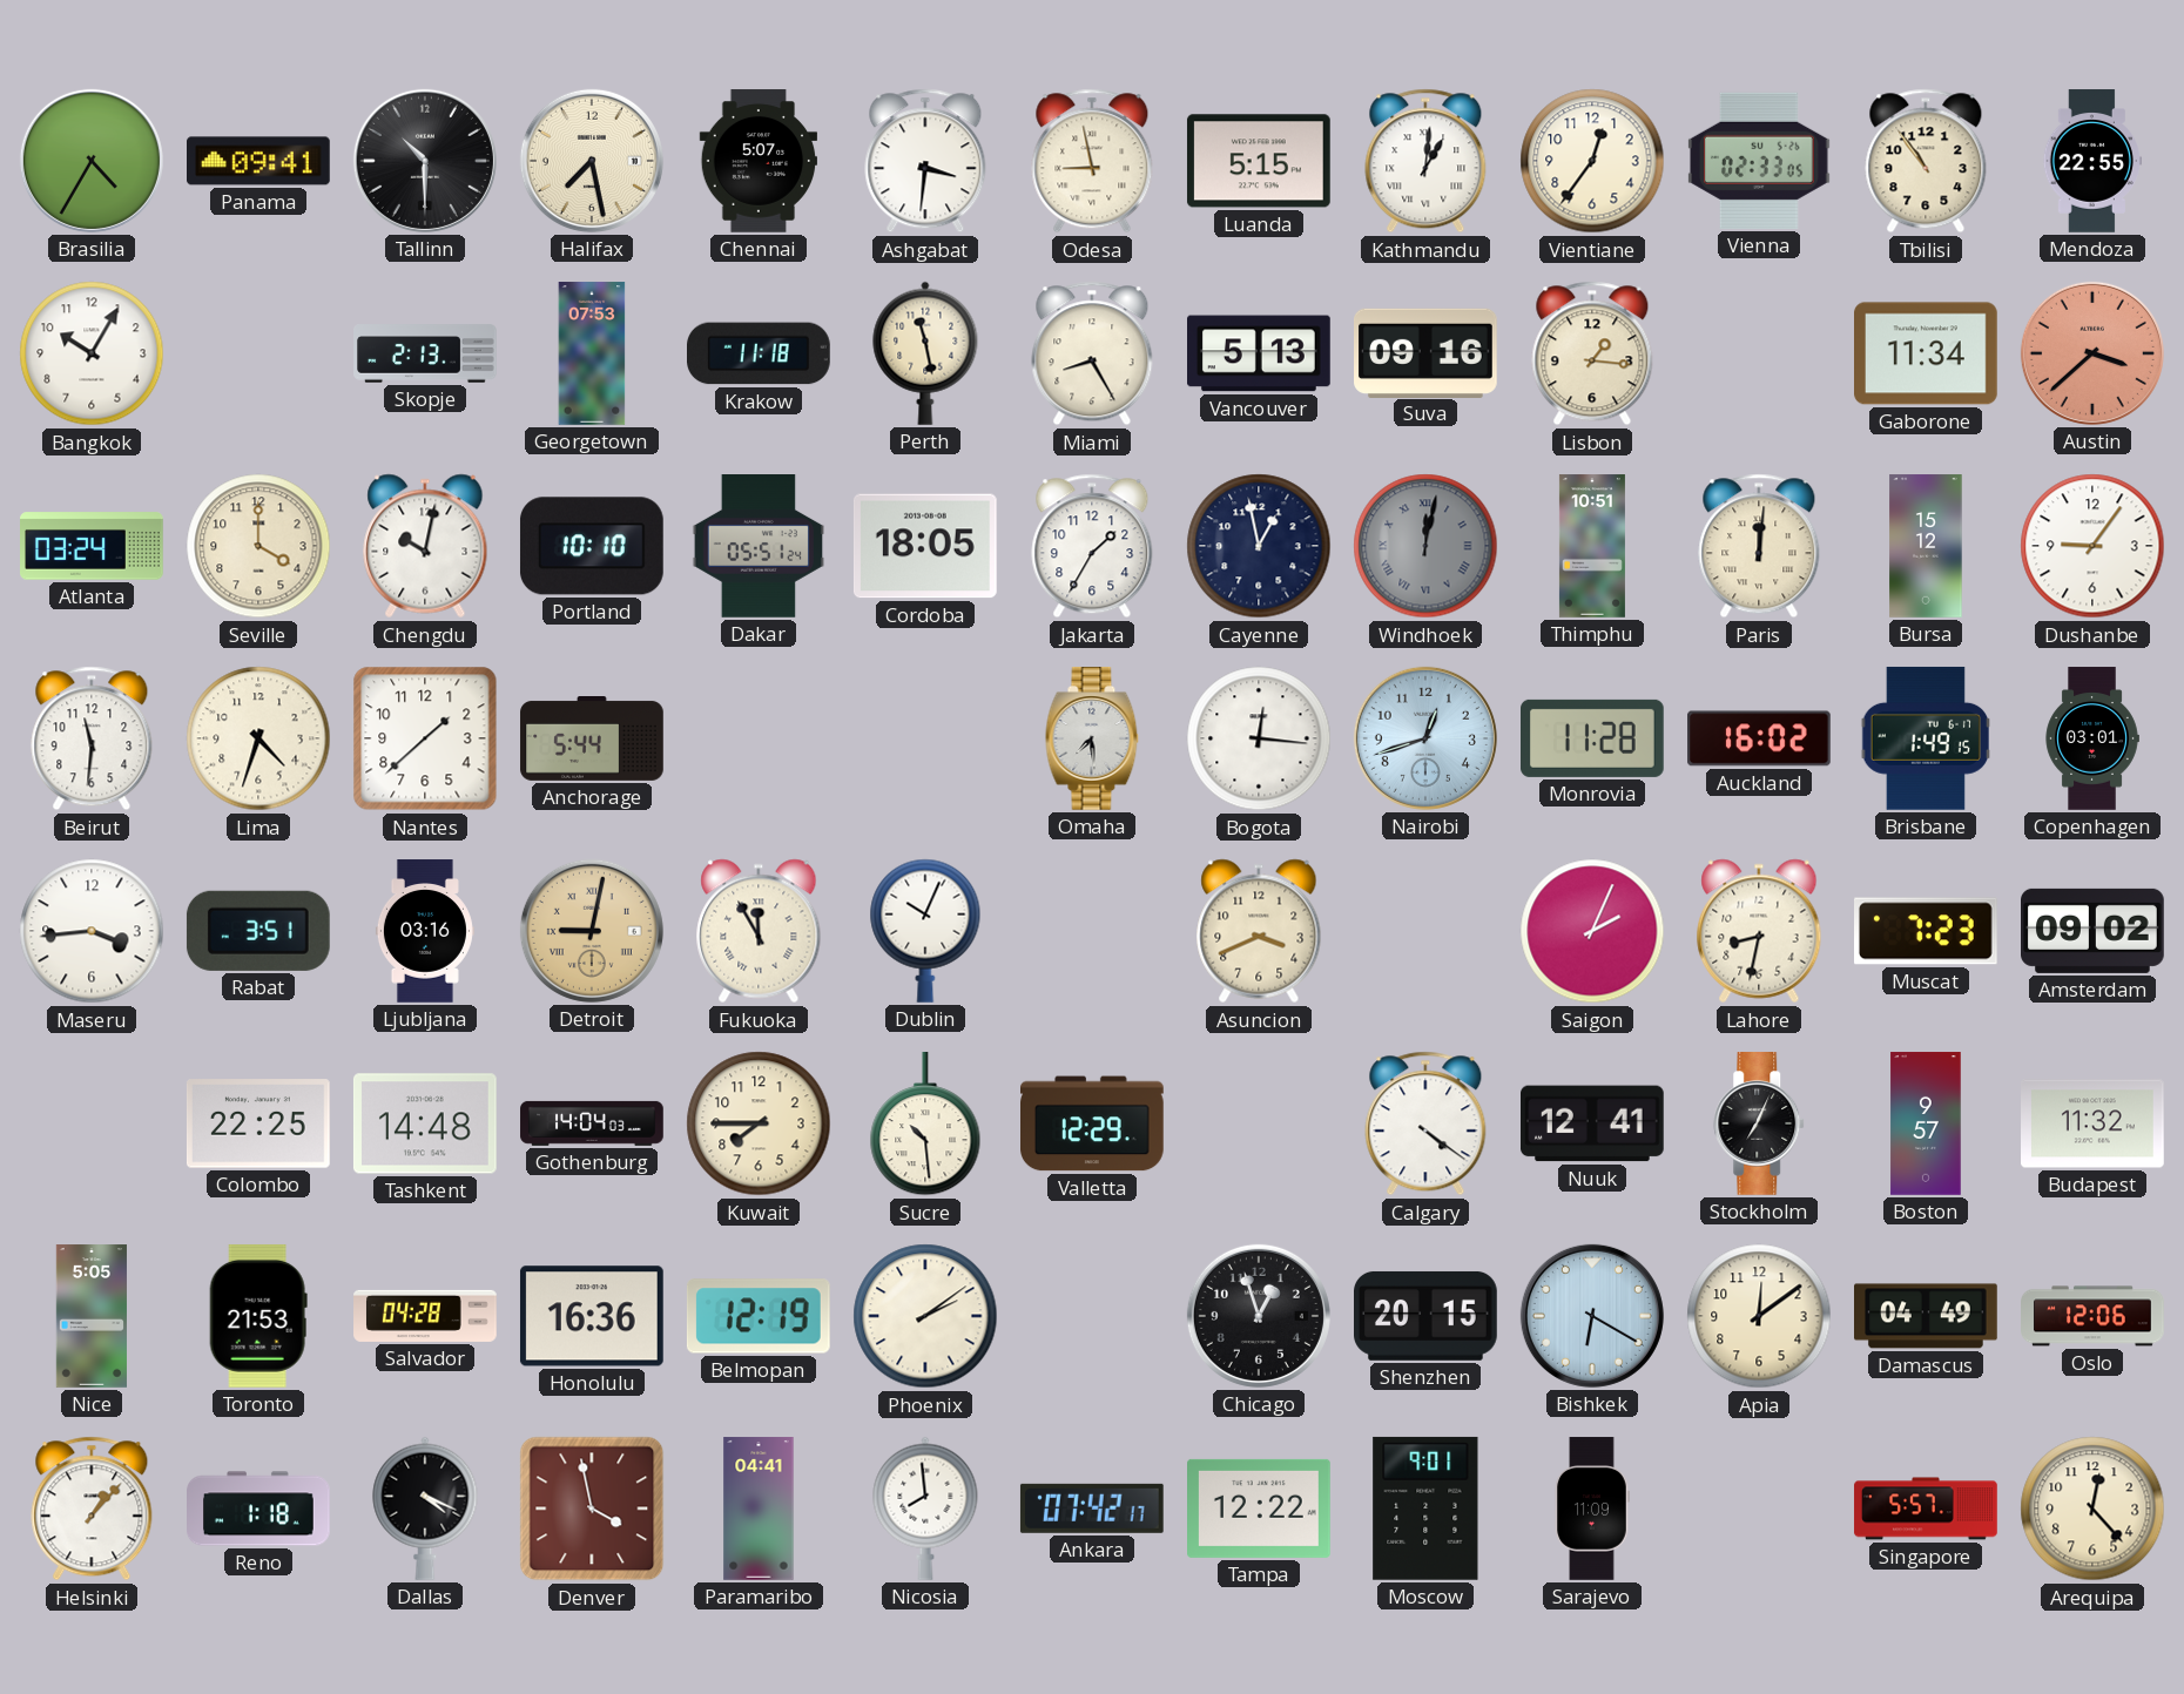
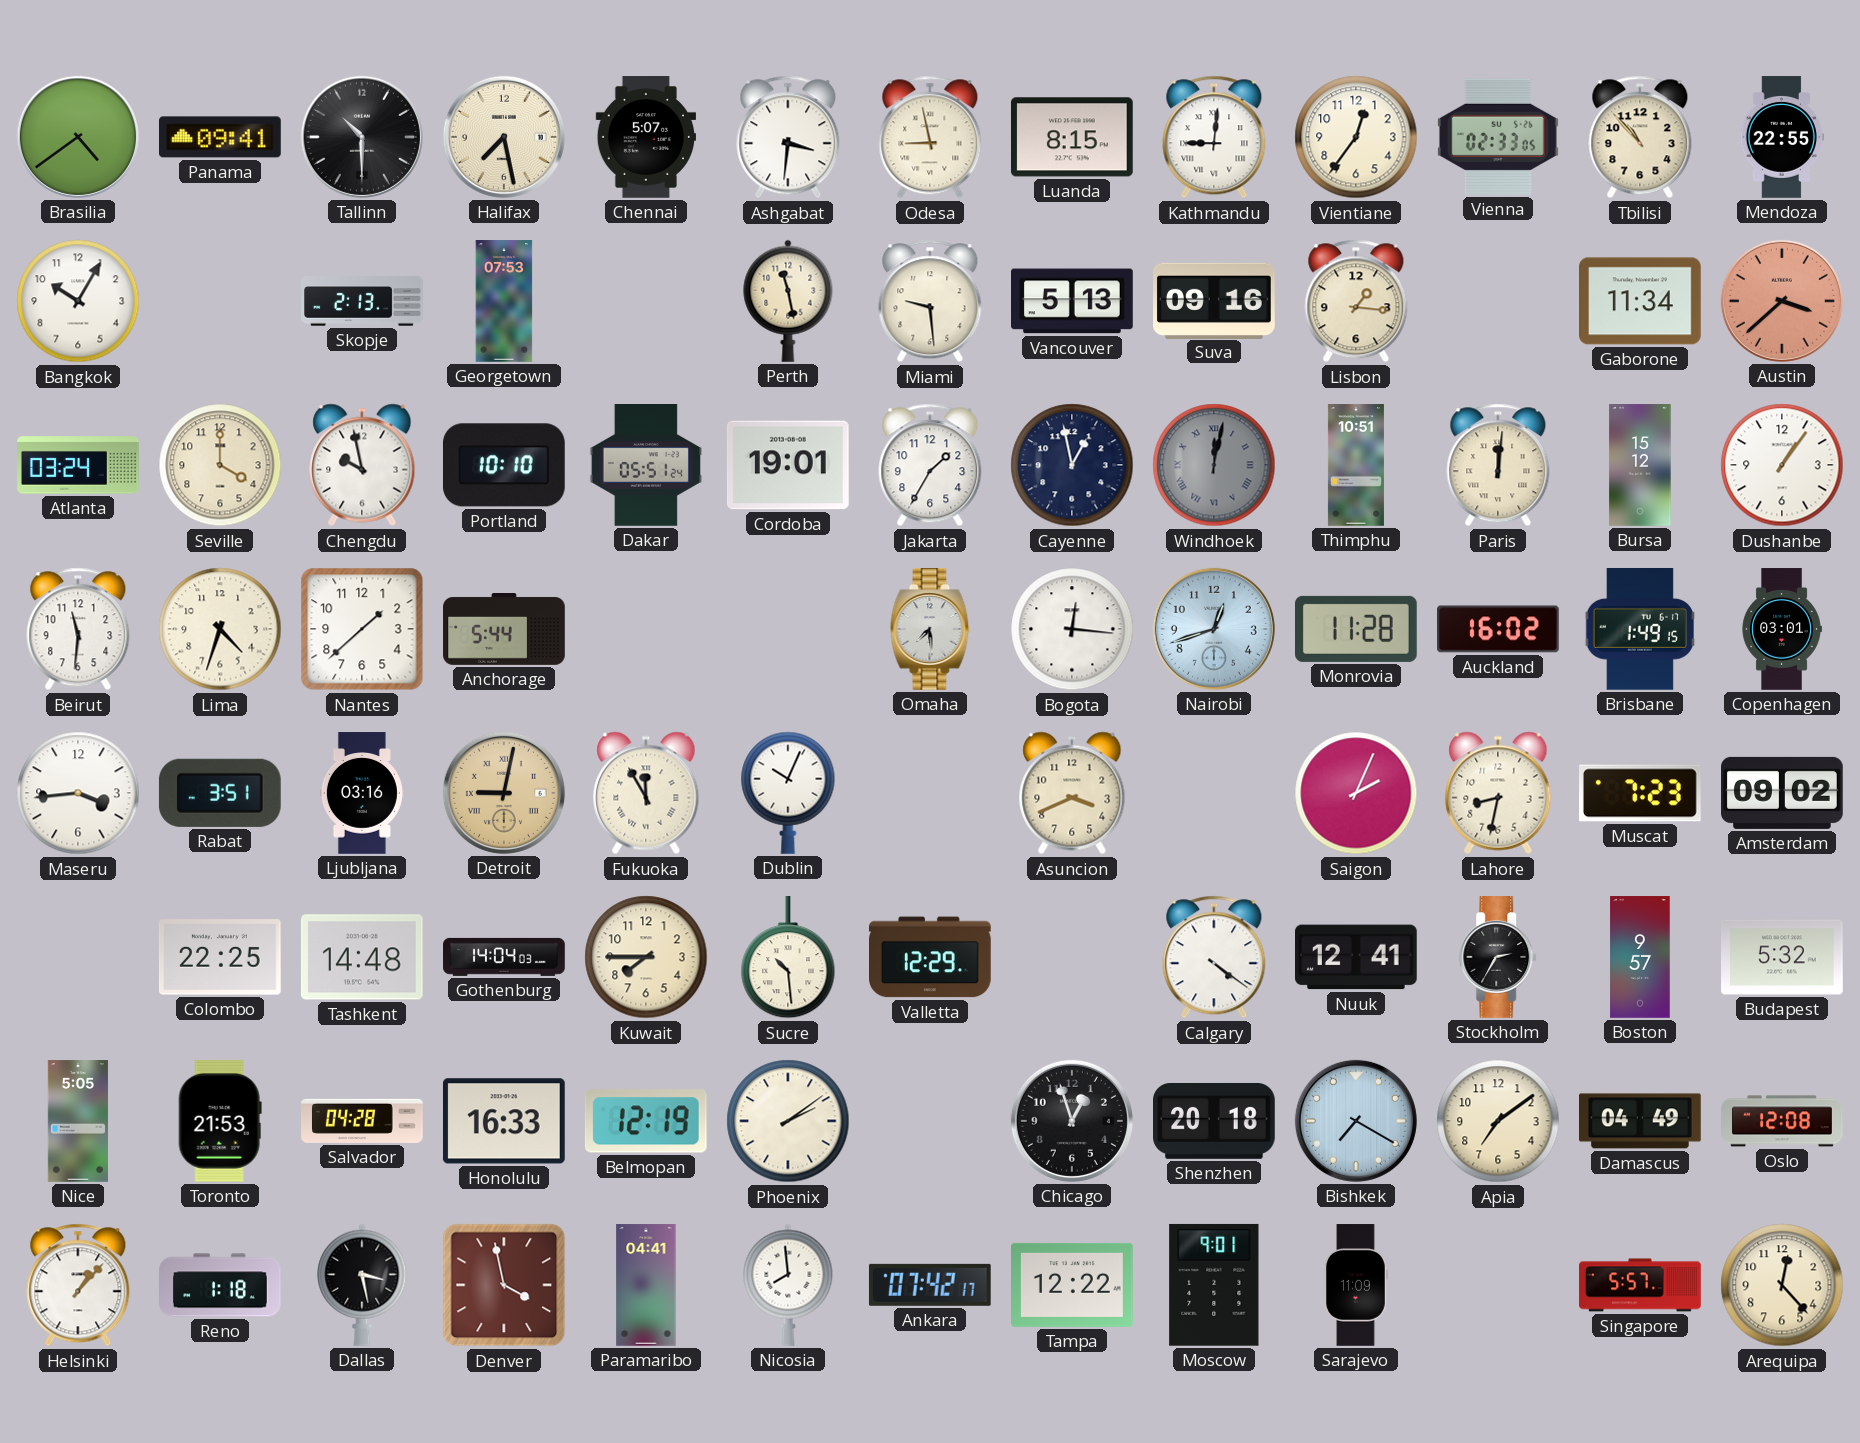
Brasilia: 4:35 -> 4:39
Luanda: 5:15 -> 8:15
Kathmandu: 1:01 -> 9:01
Tbilisi: 10:54 -> 10:53
Krakow: 11:18 -> none
Miami: 8:25 -> 9:29
Chengdu: 10:02 -> 9:58
Cordoba: 18:05 -> 19:01
Dushanbe: 9:06 -> 1:06
Stockholm: 7:04 -> 2:35
Budapest: 11:32 -> 5:32
Honolulu: 16:36 -> 16:33
Shenzhen: 20:15 -> 20:18
Bishkek: 6:20 -> 7:20
Apia: 12:09 -> 7:09
Oslo: 12:06 -> 12:08
Dallas: 4:19 -> 3:28
